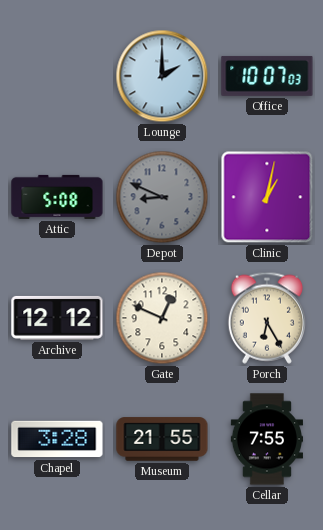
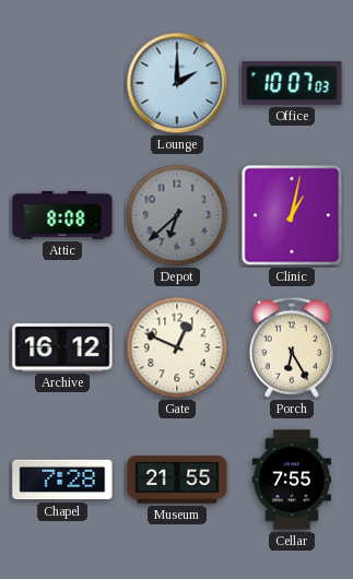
Attic: 5:08 -> 8:08
Depot: 8:49 -> 6:38
Archive: 12:12 -> 16:12
Chapel: 3:28 -> 7:28
